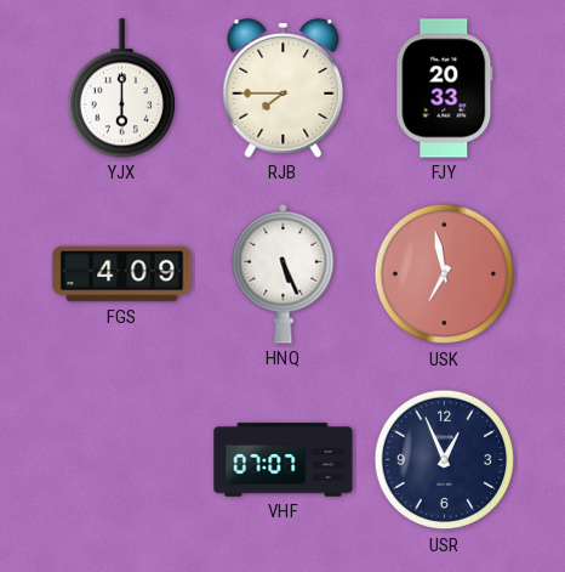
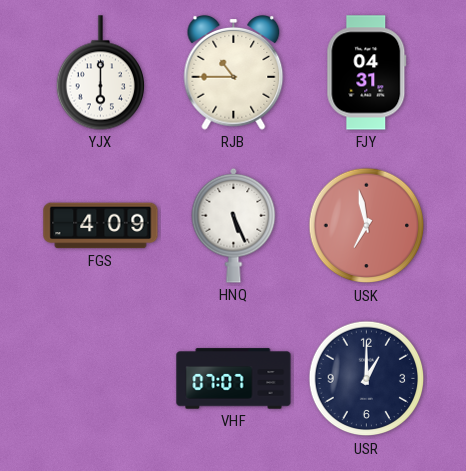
RJB: 7:45 -> 10:45
FJY: 20:33 -> 04:31
USR: 12:56 -> 1:00
